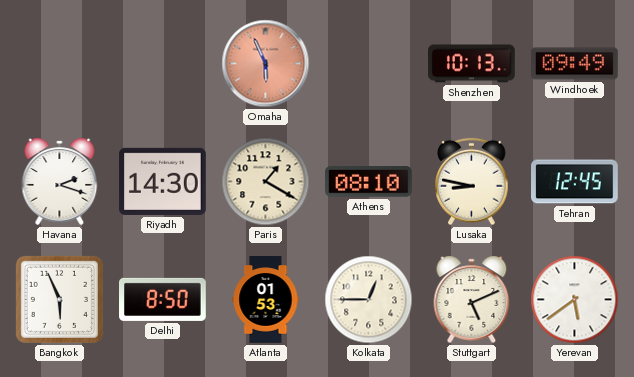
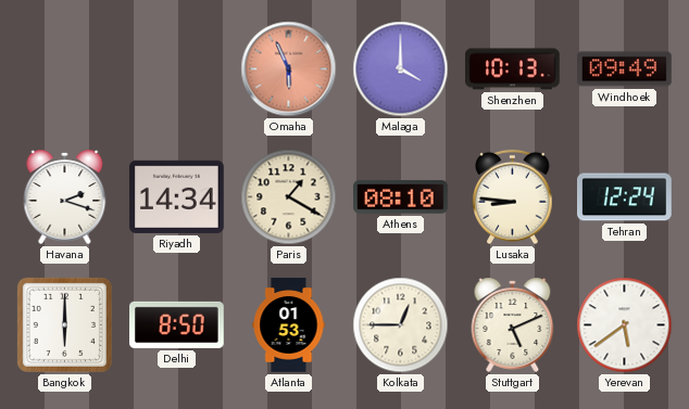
Malaga: none -> 4:00
Riyadh: 14:30 -> 14:34
Lusaka: 8:47 -> 8:46
Tehran: 12:45 -> 12:24
Bangkok: 5:56 -> 6:00
